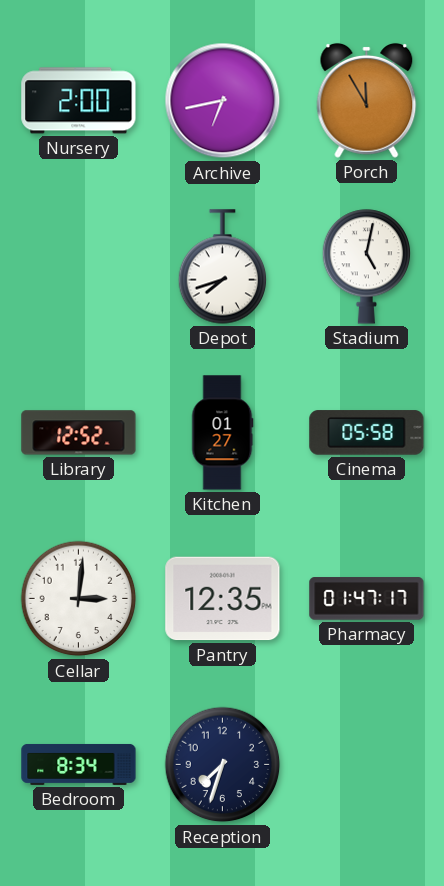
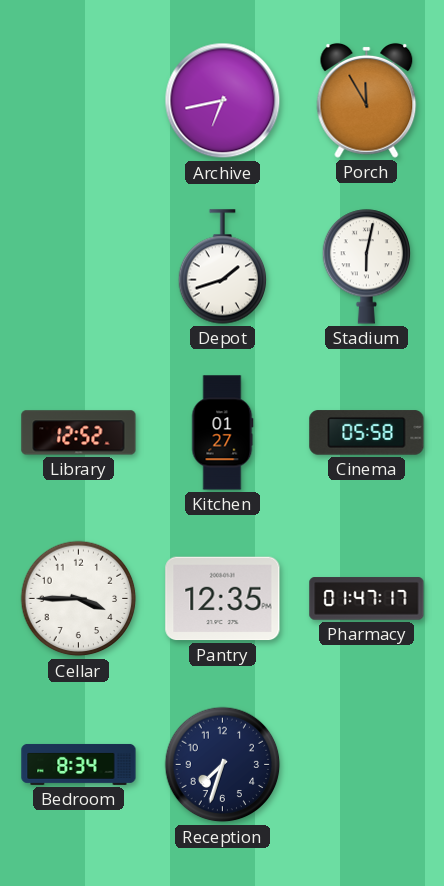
Nursery: 2:00 -> none
Depot: 7:42 -> 1:42
Stadium: 5:02 -> 6:02
Cellar: 3:01 -> 3:45
